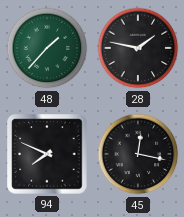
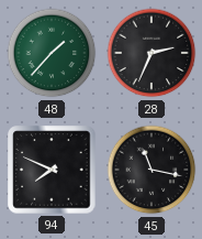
28: 1:47 -> 2:34
45: 12:17 -> 11:17
